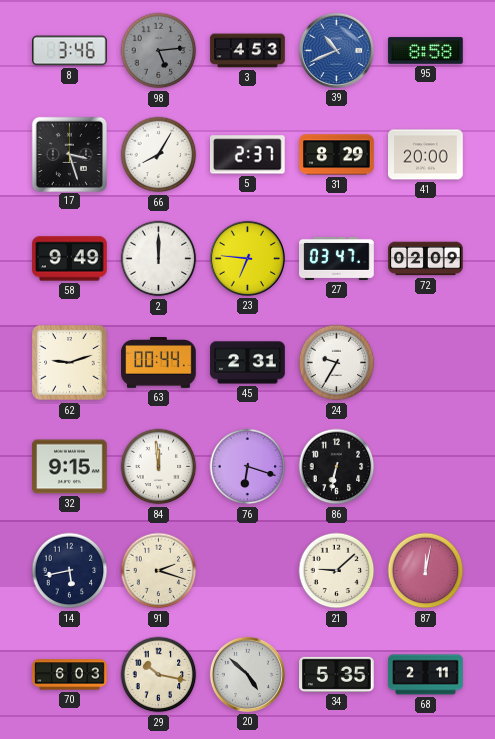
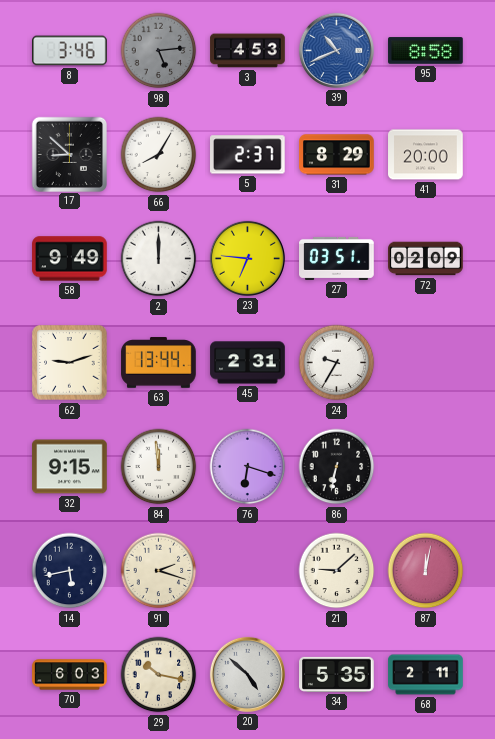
17: 3:27 -> 8:52
27: 03:47 -> 03:51
63: 00:44 -> 13:44
